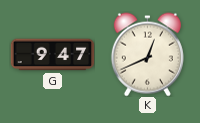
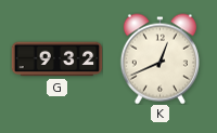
G: 9:47 -> 9:32
